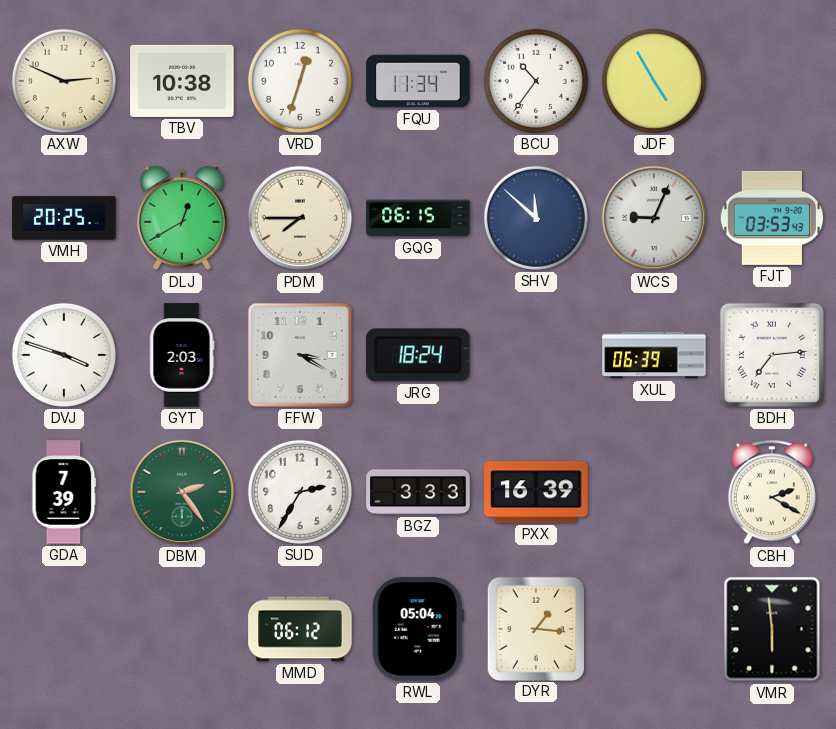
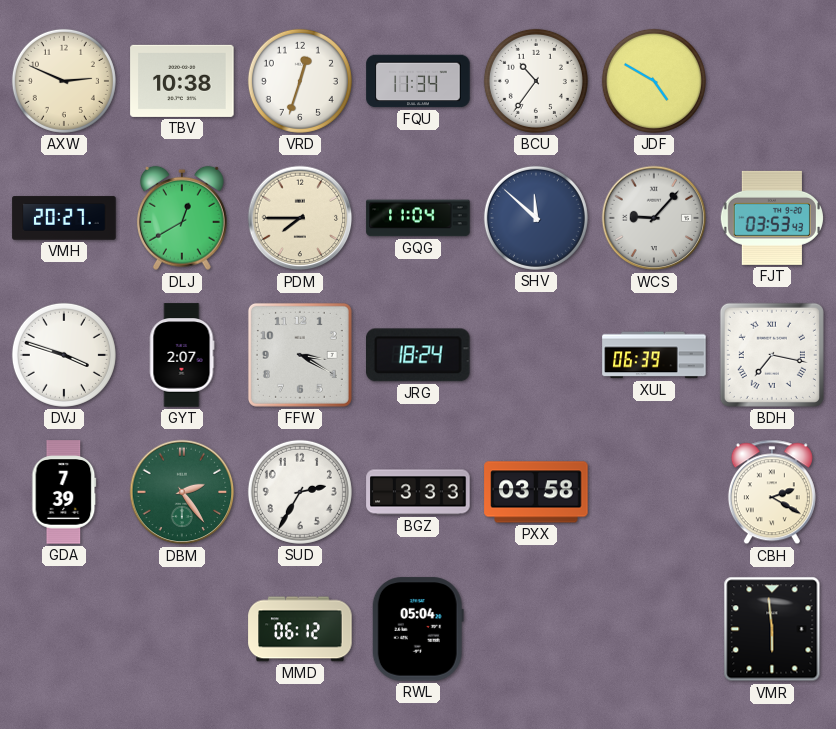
JDF: 4:55 -> 4:50
VMH: 20:25 -> 20:27
GQG: 06:15 -> 11:04
WCS: 9:04 -> 9:07
GYT: 2:03 -> 2:07
BDH: 7:14 -> 7:17
PXX: 16:39 -> 03:58
DYR: 1:16 -> none
